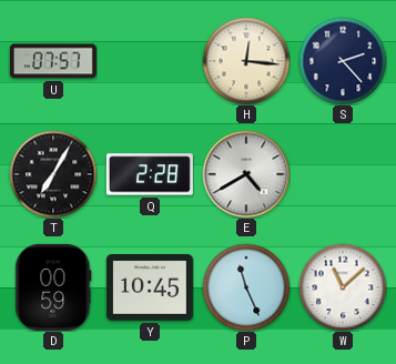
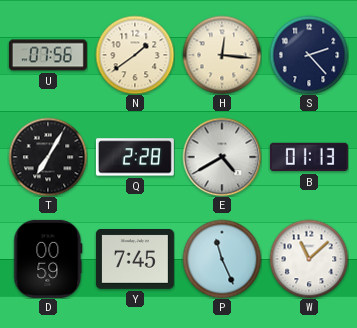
U: 07:57 -> 07:56
N: none -> 1:39
B: none -> 01:13
Y: 10:45 -> 7:45
